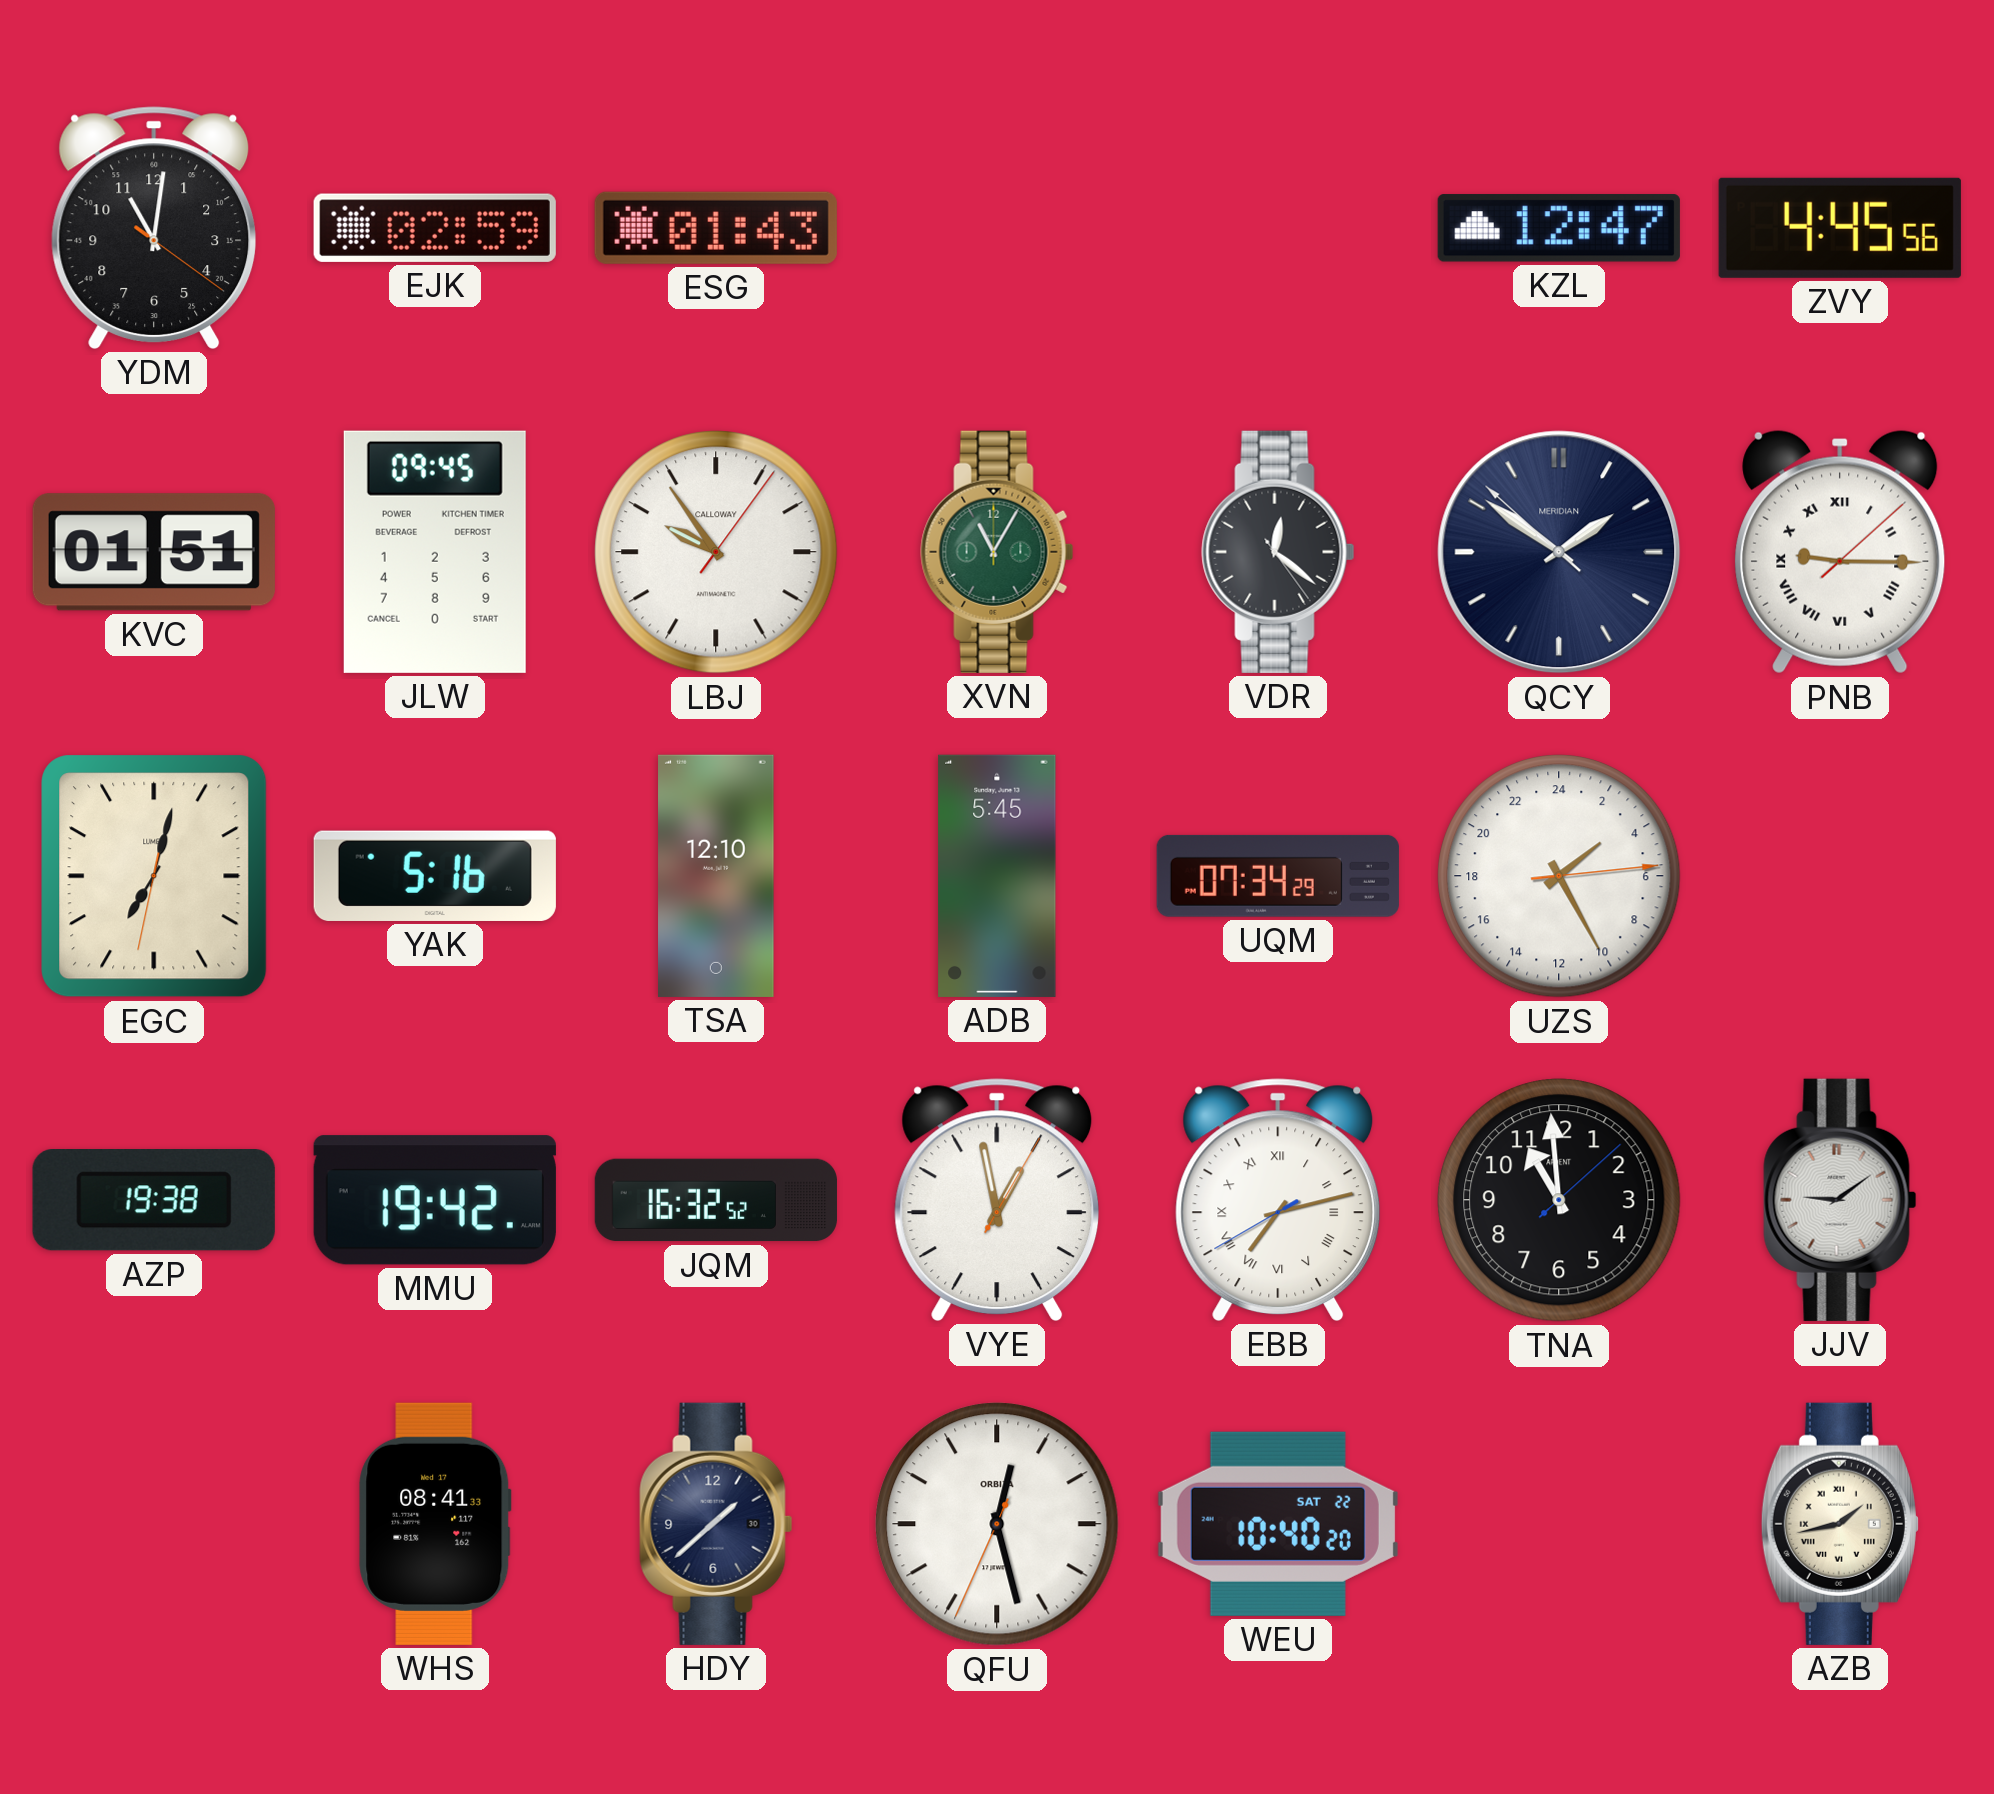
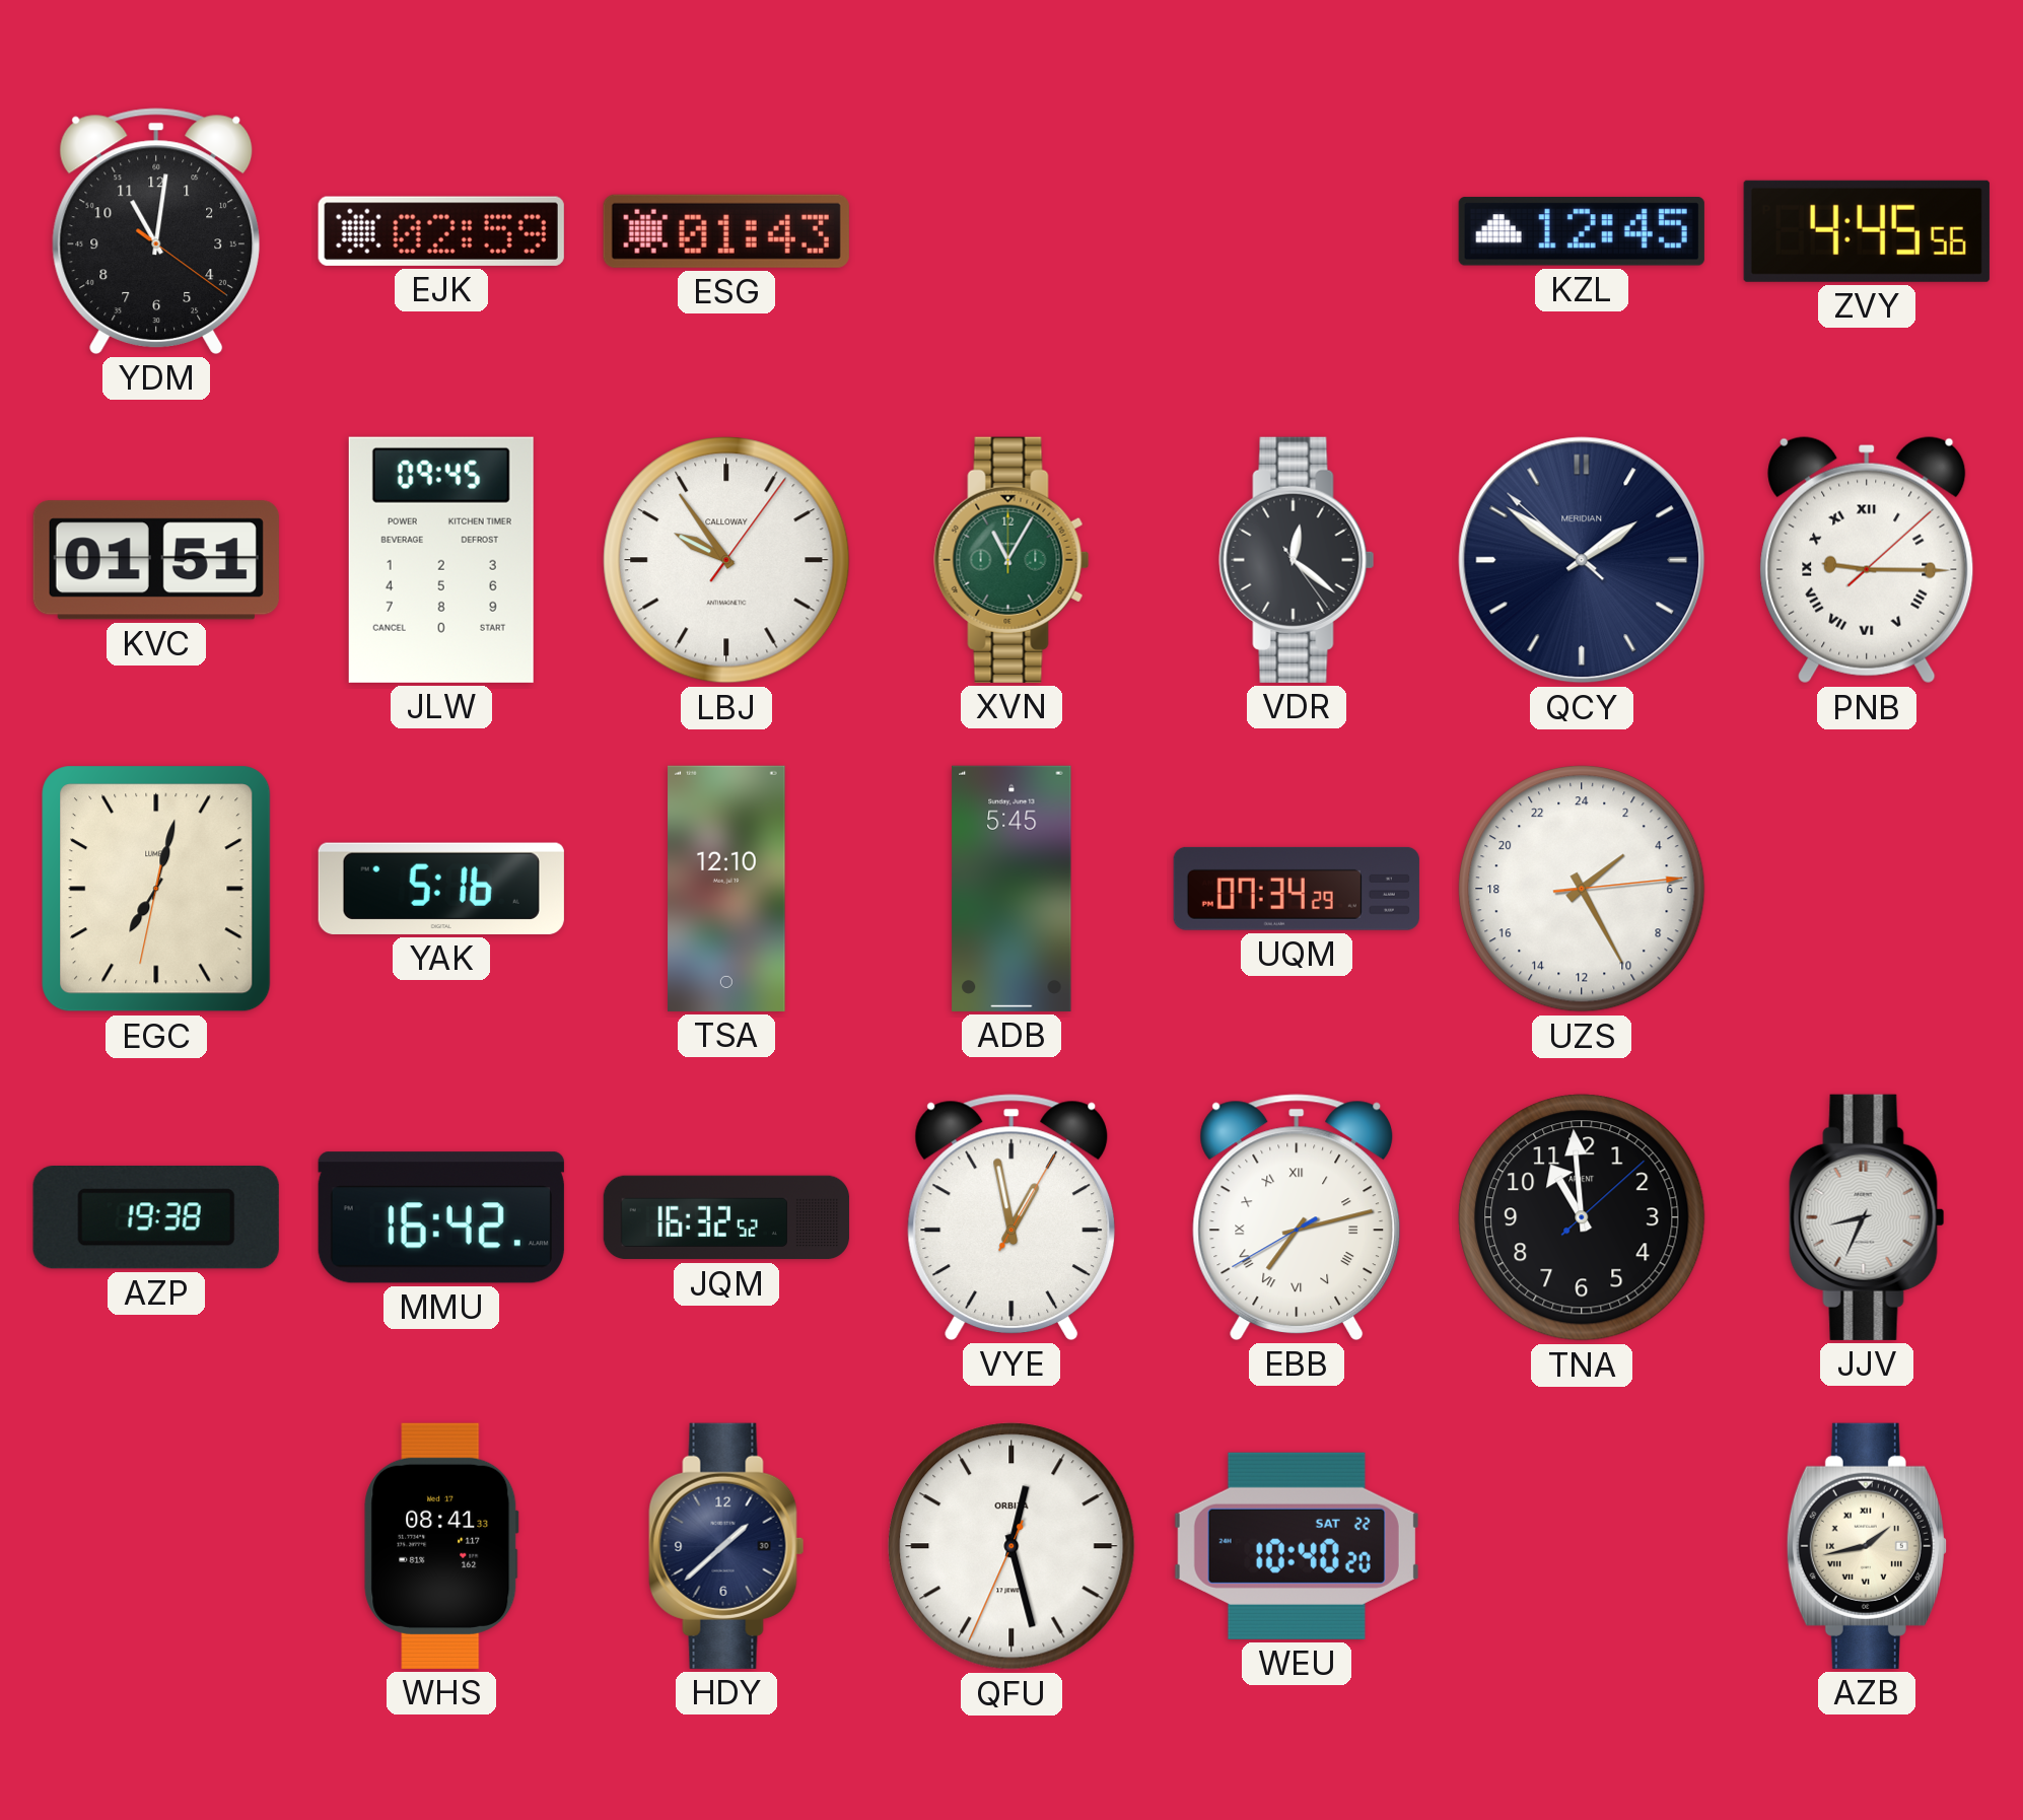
KZL: 12:47 -> 12:45
MMU: 19:42 -> 16:42
JJV: 9:09 -> 8:34
